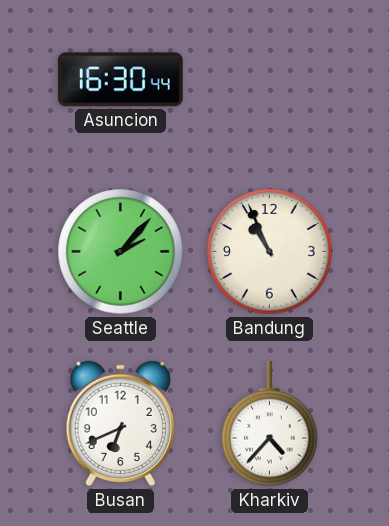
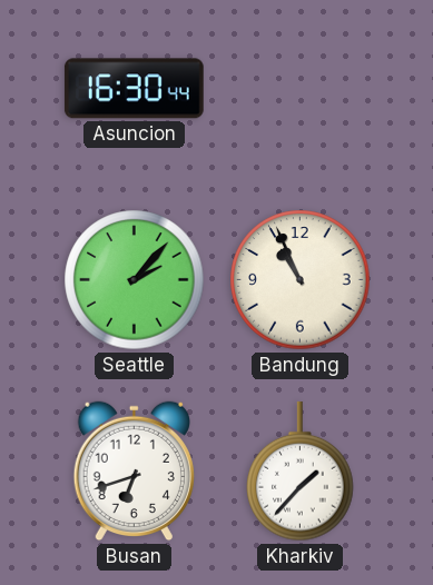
Busan: 6:41 -> 6:42
Kharkiv: 4:37 -> 1:37
